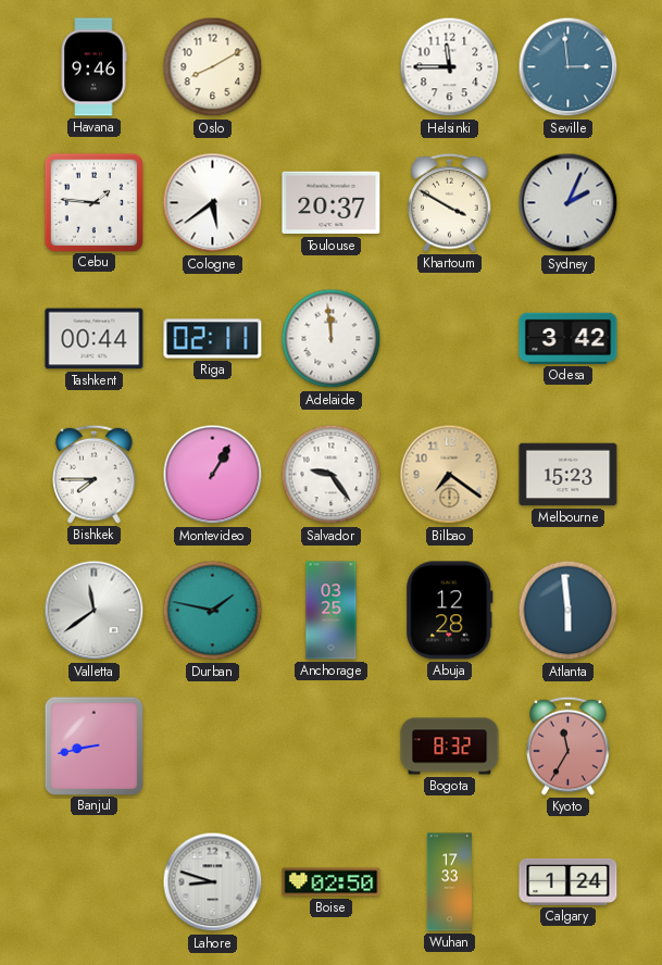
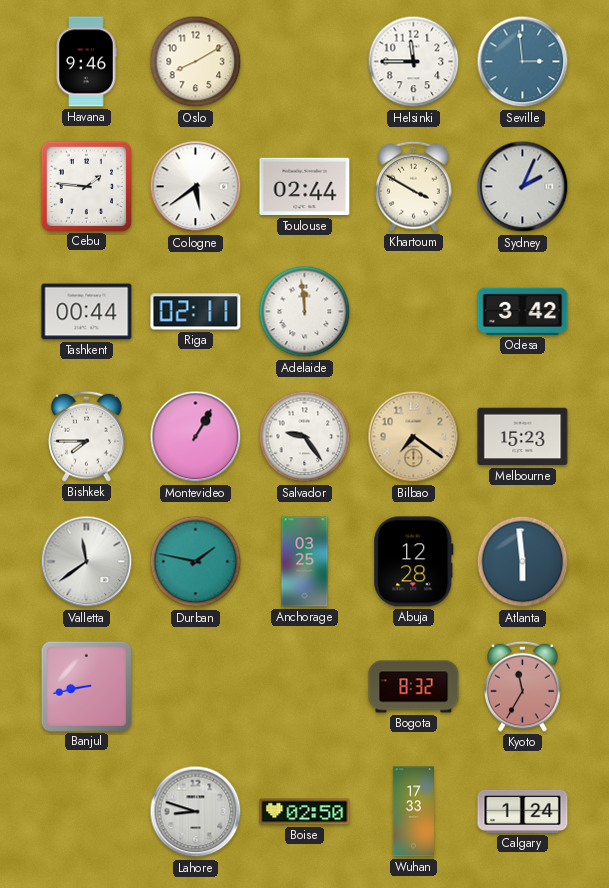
Toulouse: 20:37 -> 02:44
